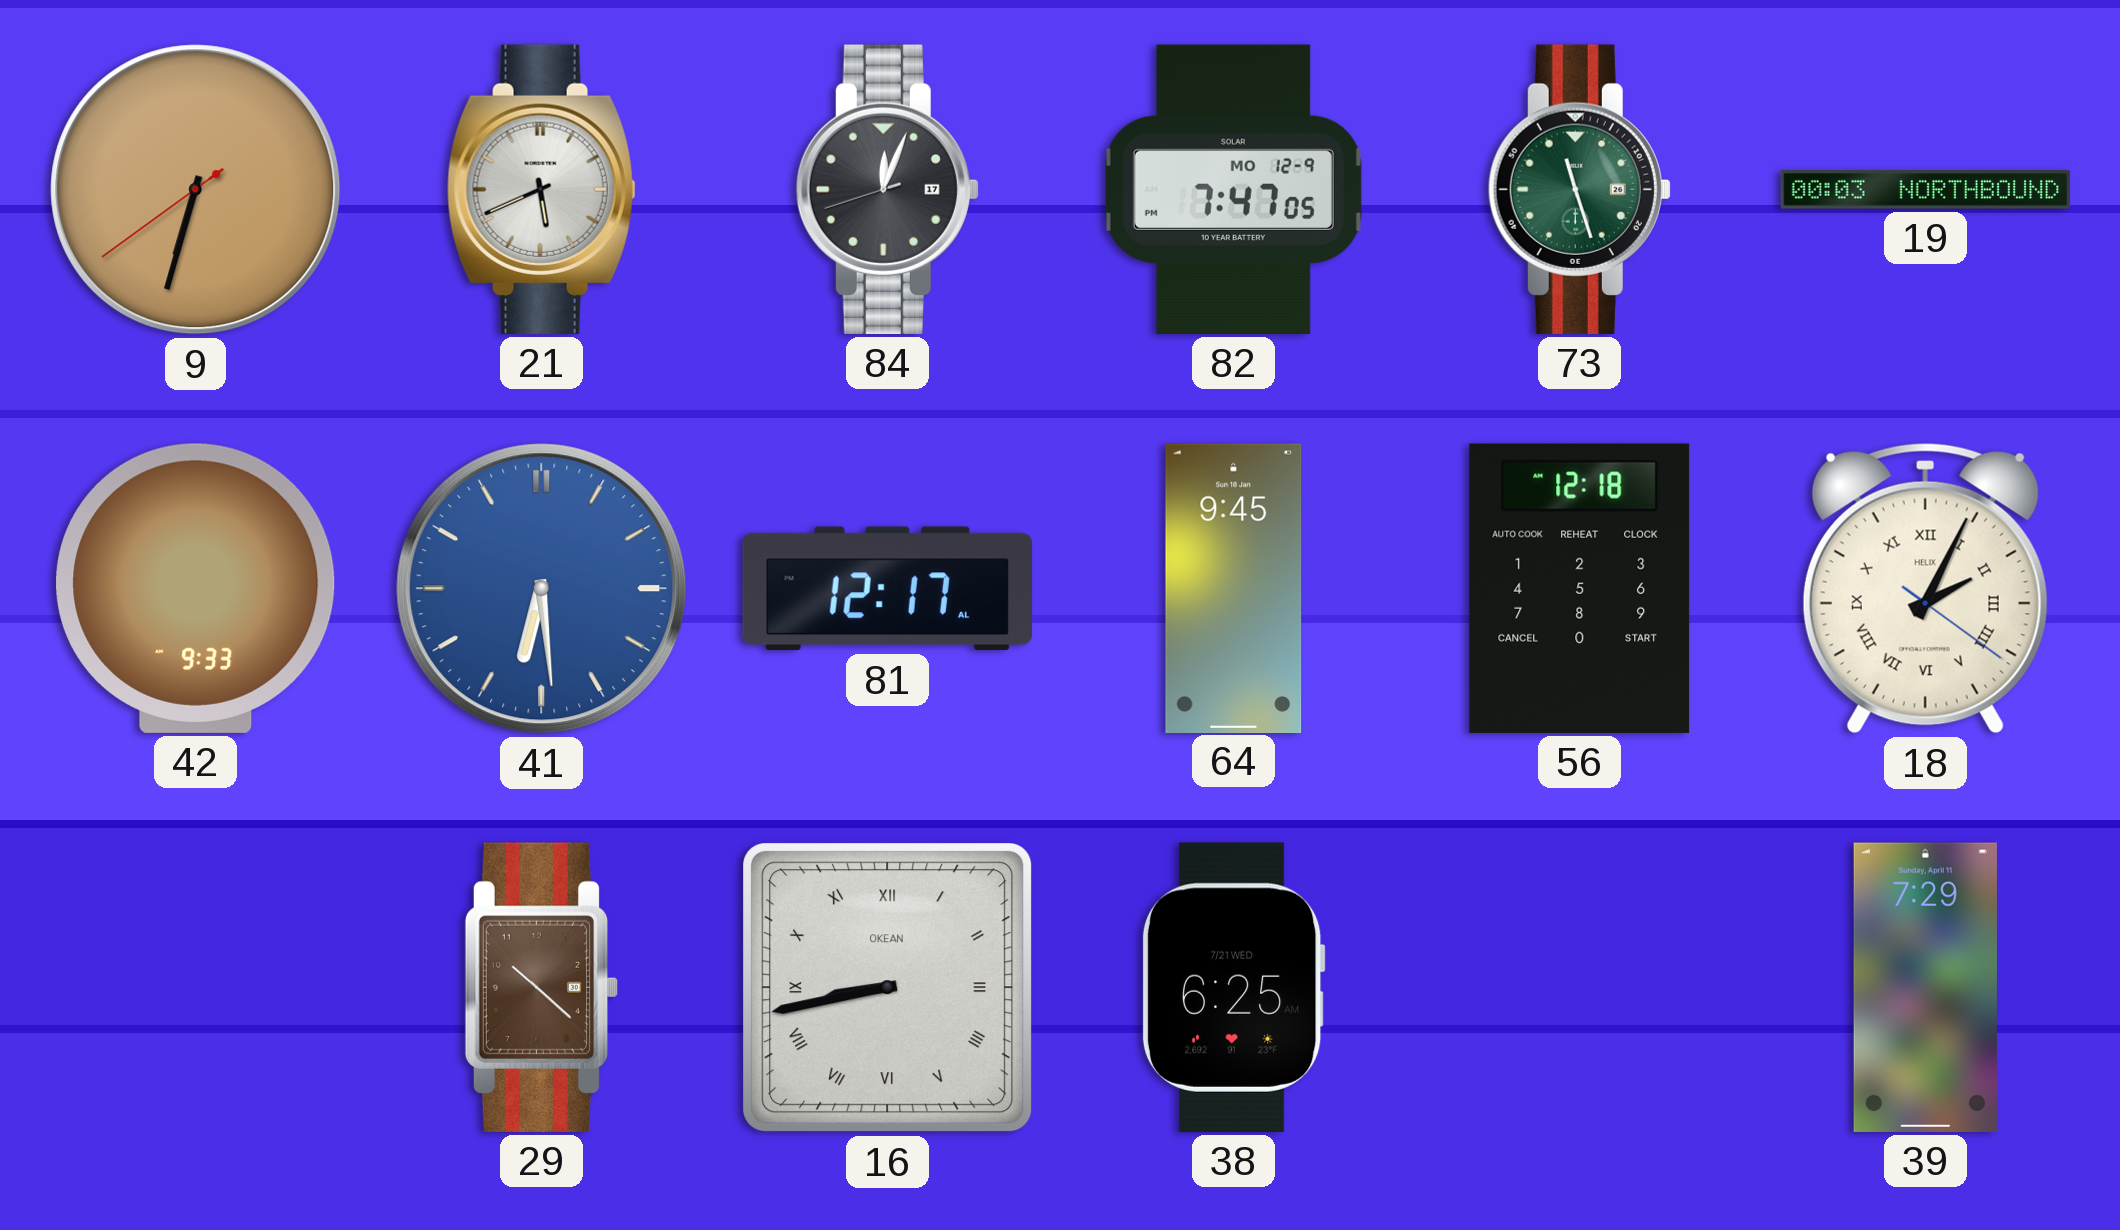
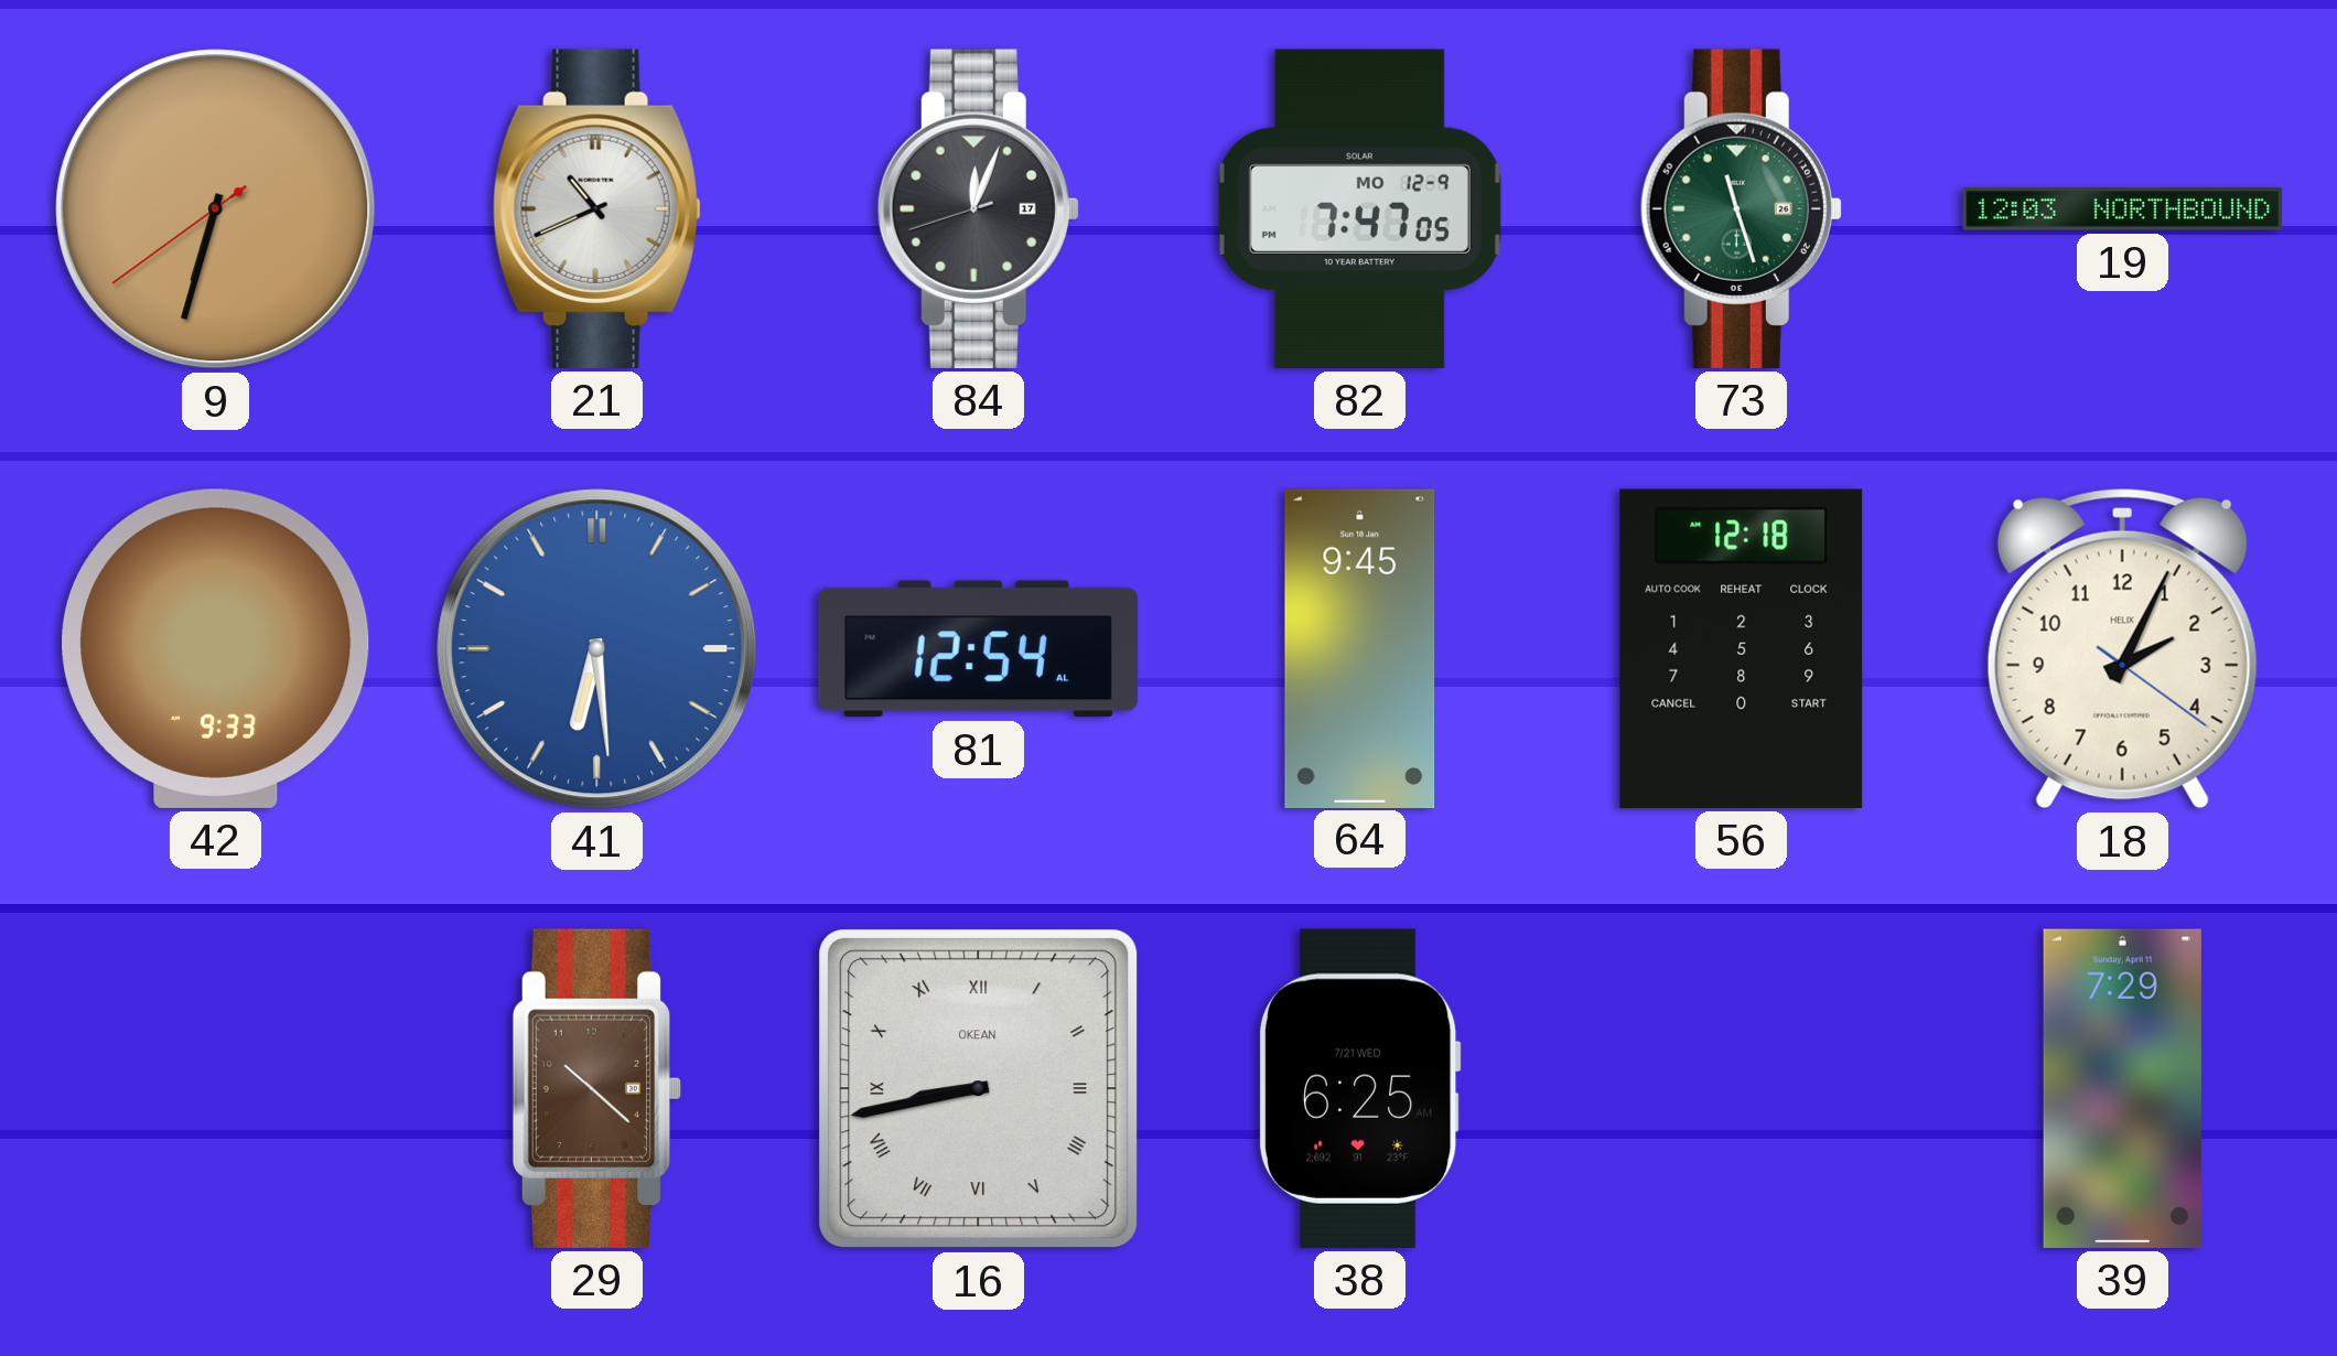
21: 5:41 -> 10:41
19: 00:03 -> 12:03
81: 12:17 -> 12:54
18 numerals: Roman -> Arabic
